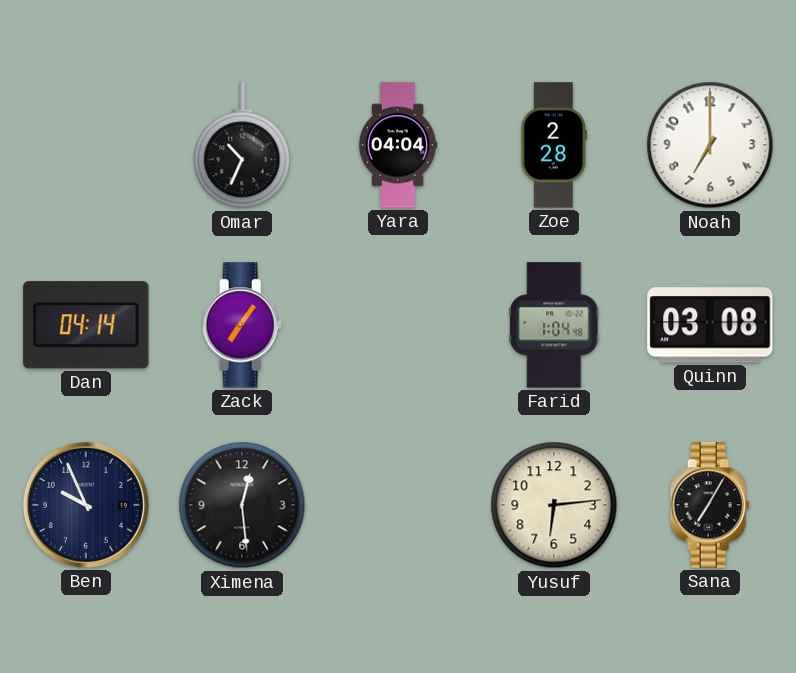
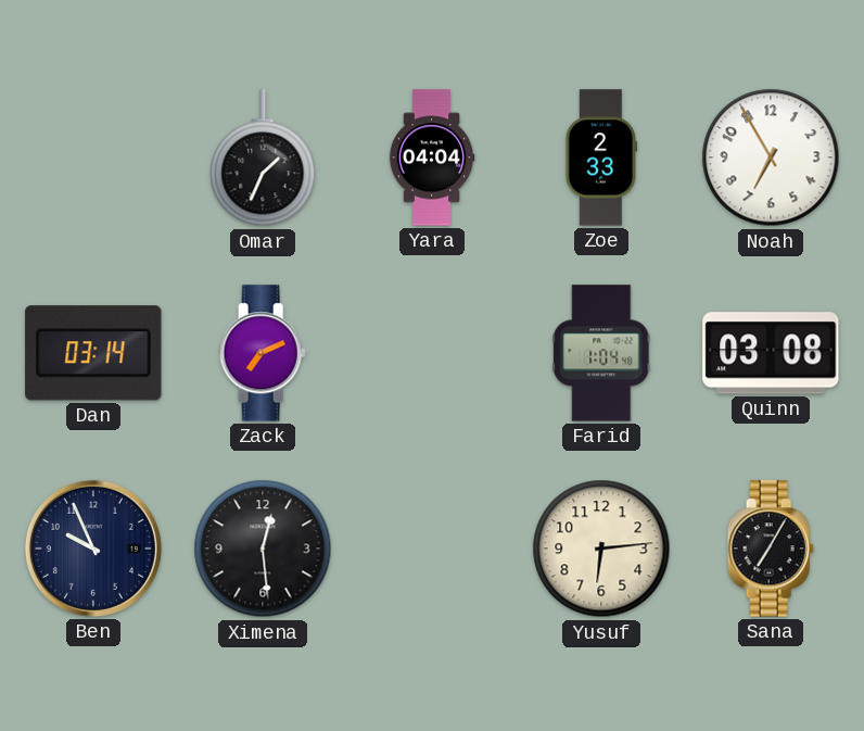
Omar: 10:34 -> 1:34
Zoe: 2:28 -> 2:33
Noah: 7:00 -> 6:55
Dan: 04:14 -> 03:14
Zack: 7:06 -> 7:11
